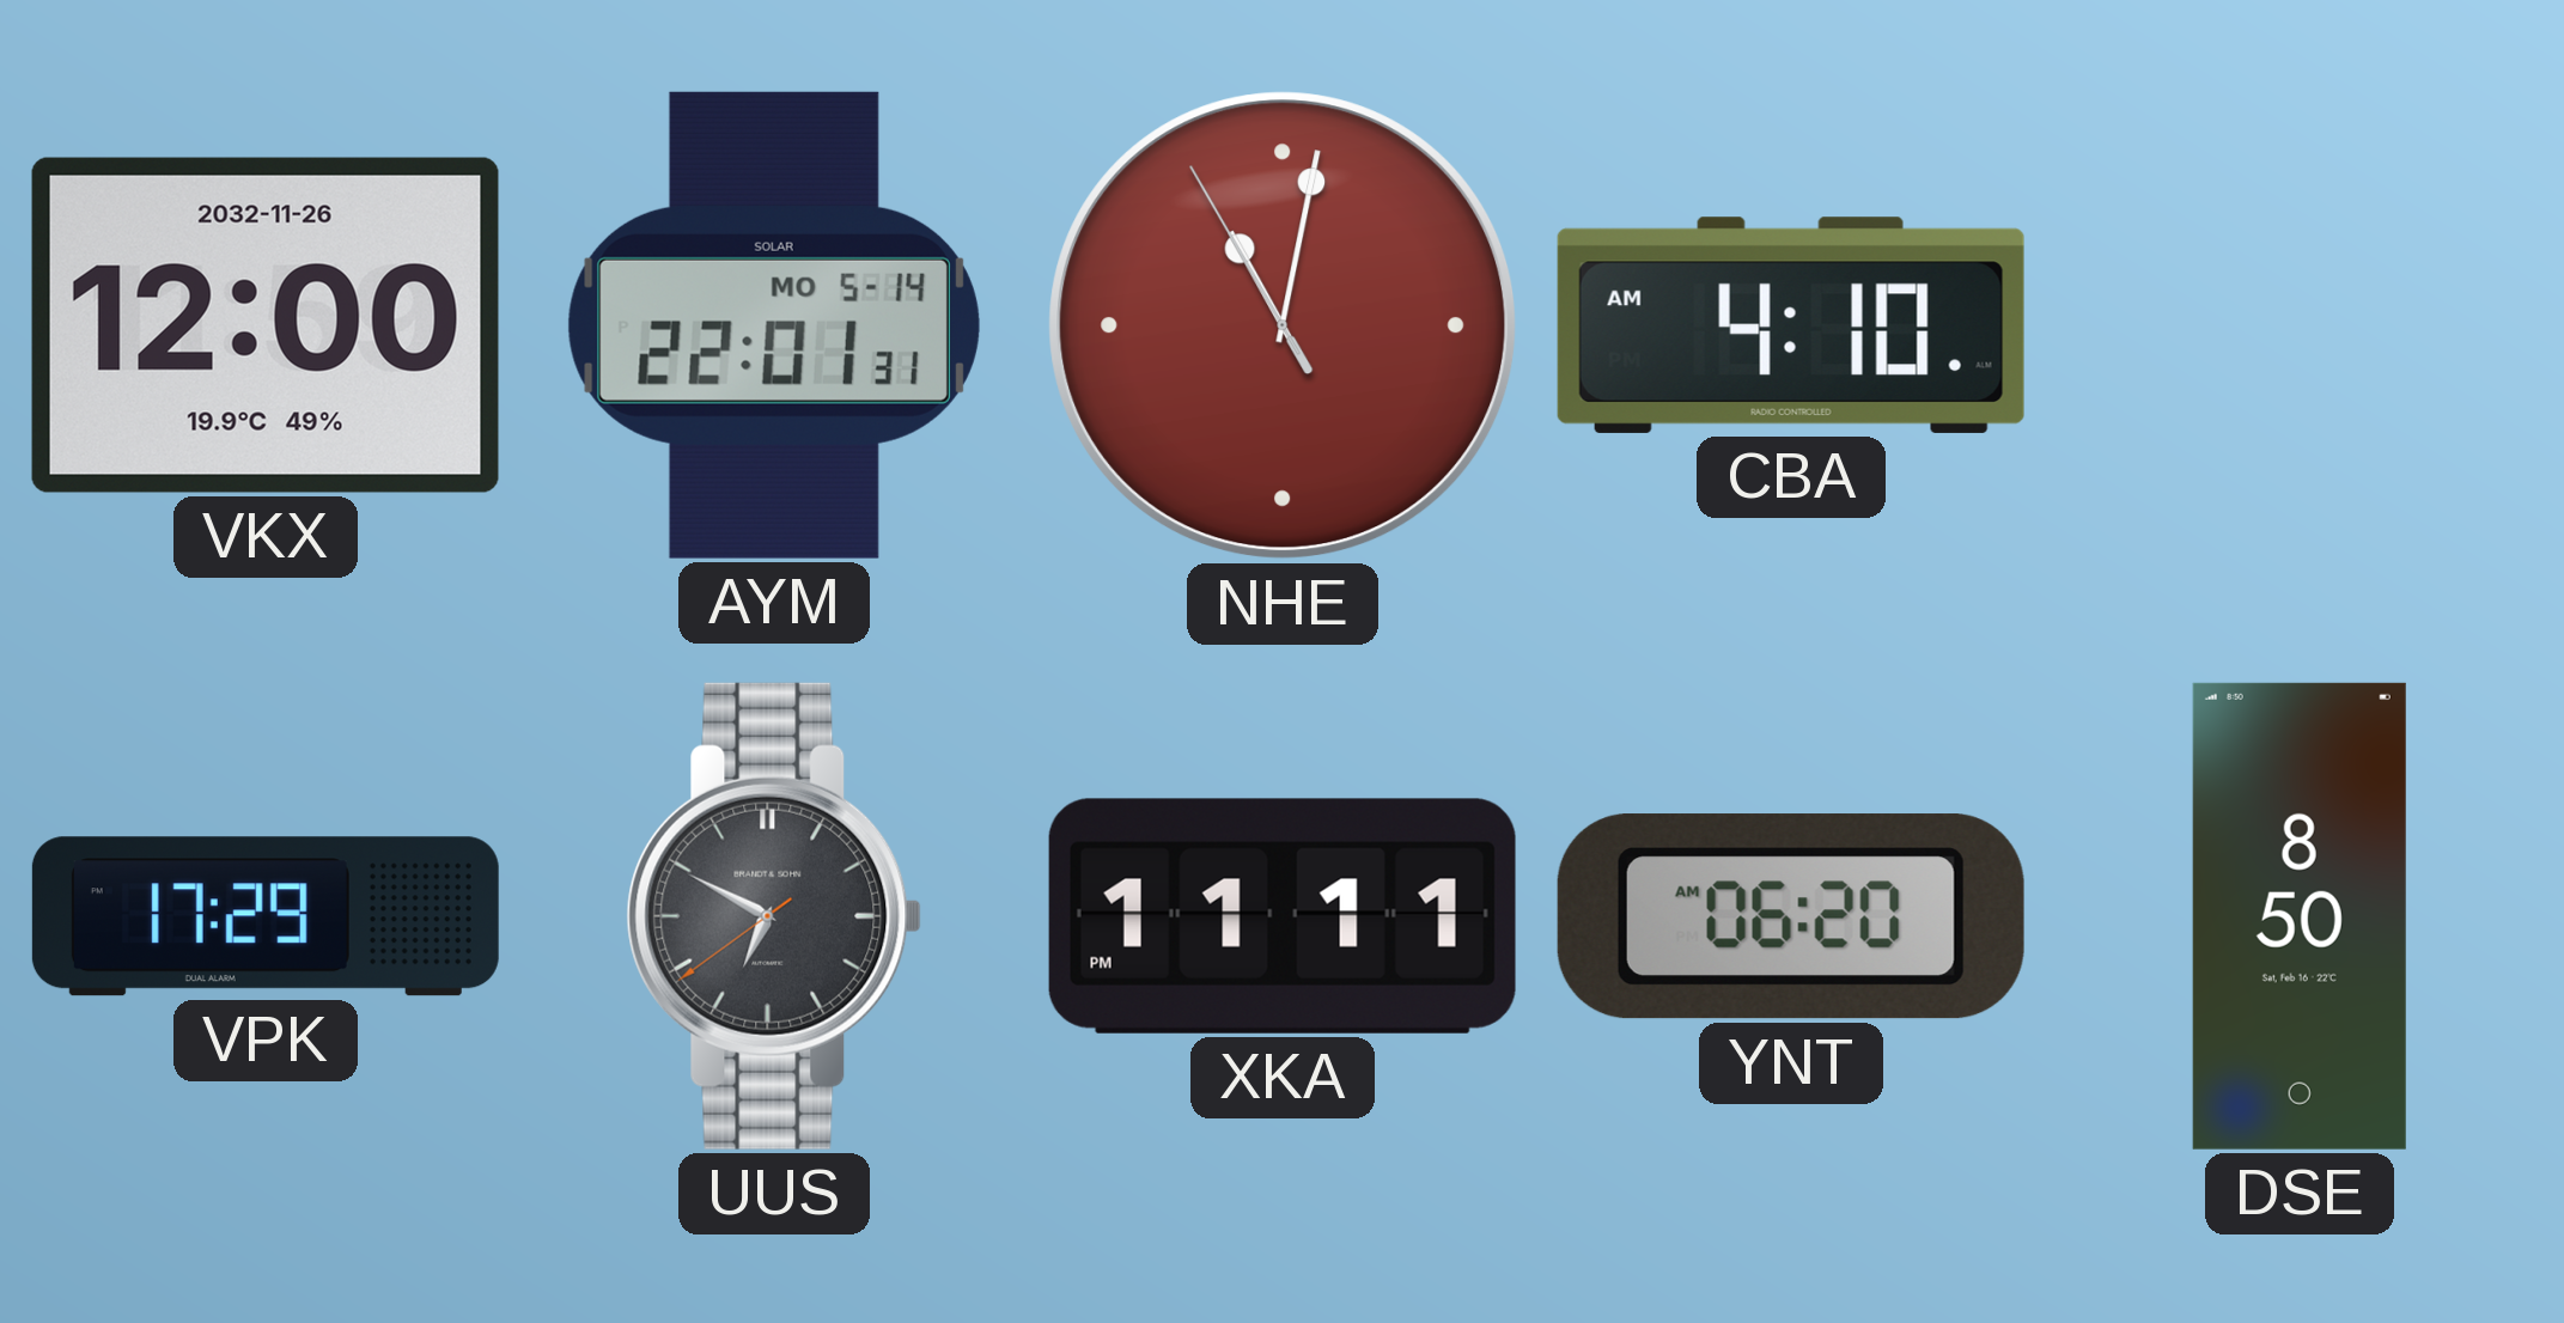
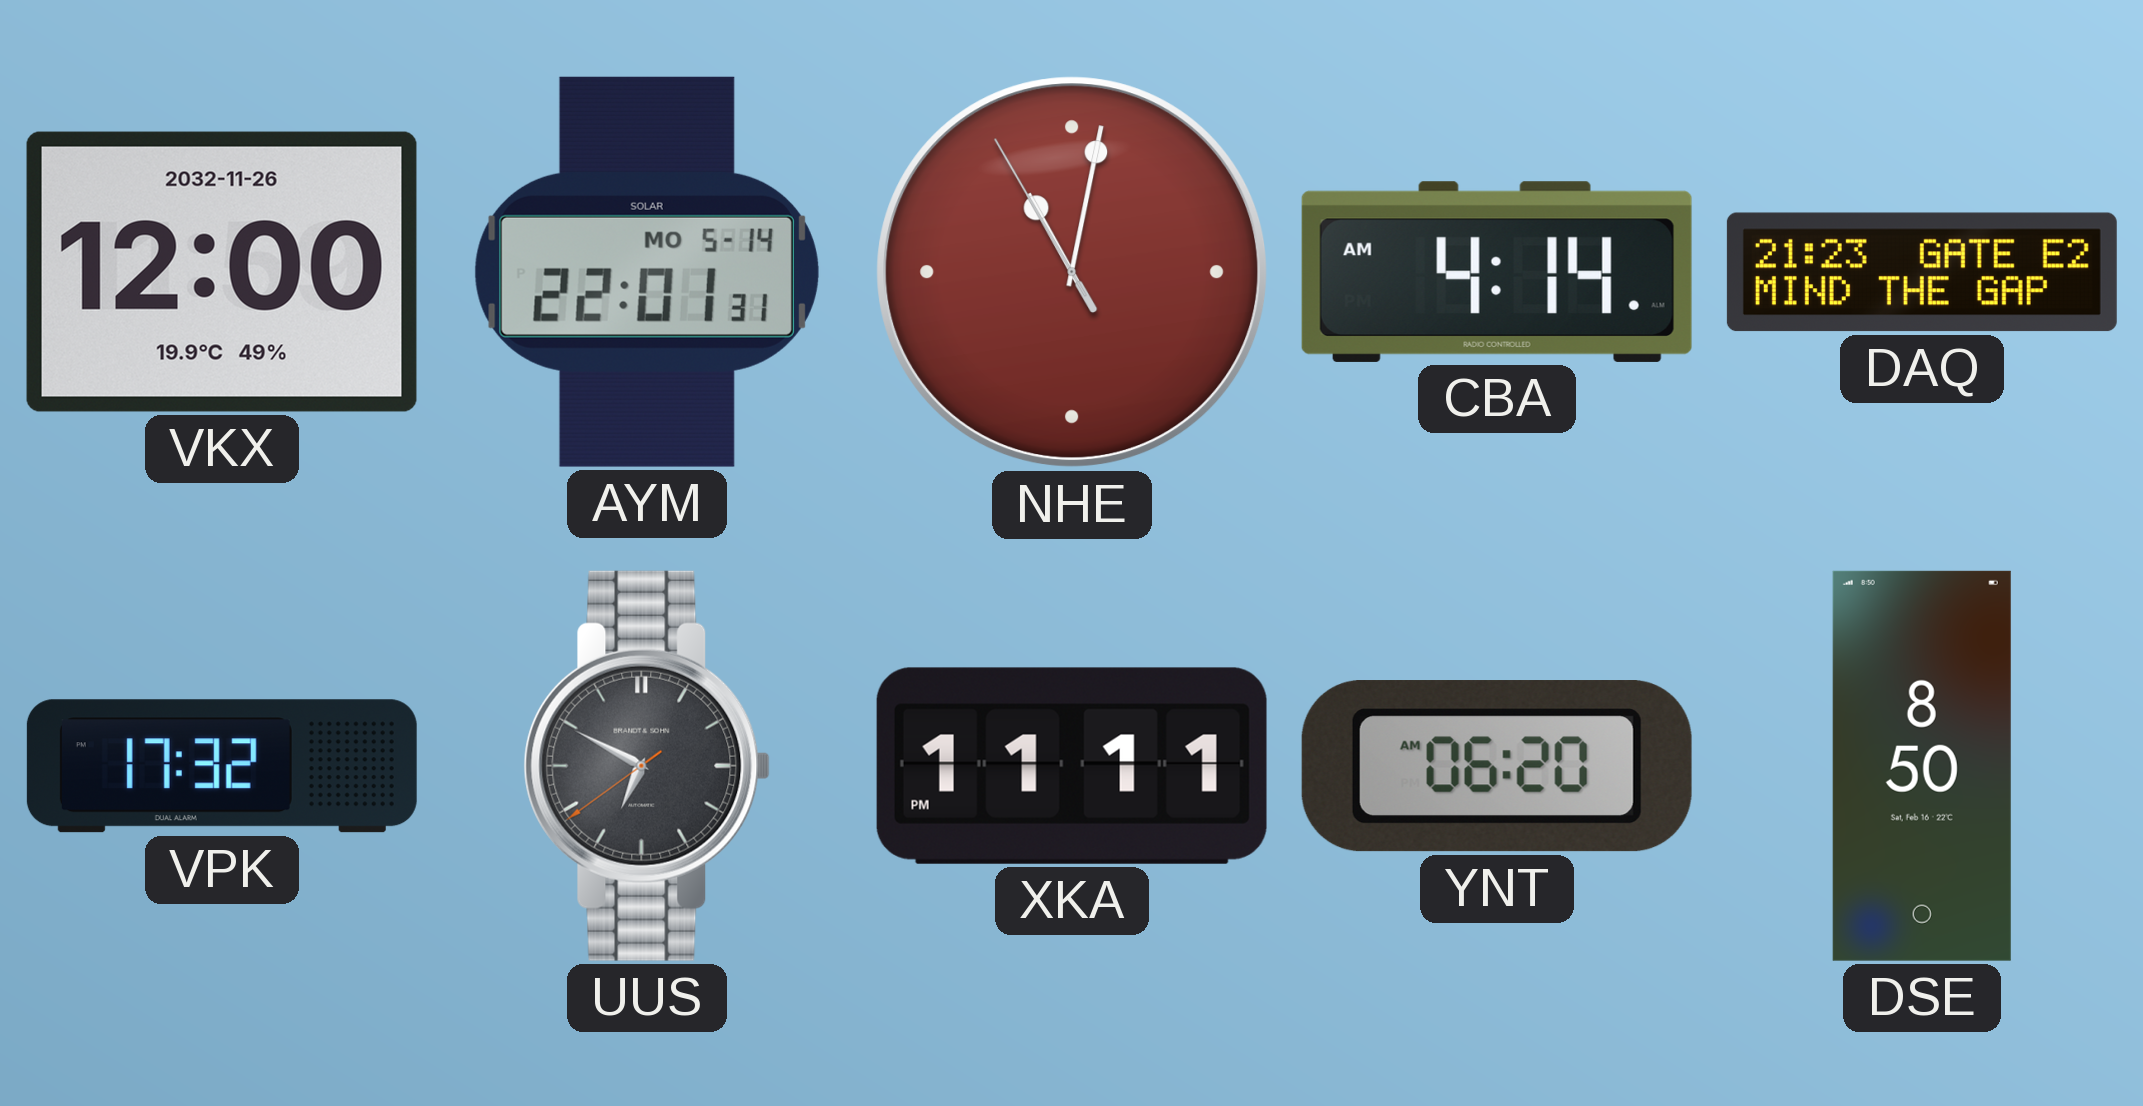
CBA: 4:10 -> 4:14
DAQ: none -> 21:23
VPK: 17:29 -> 17:32
